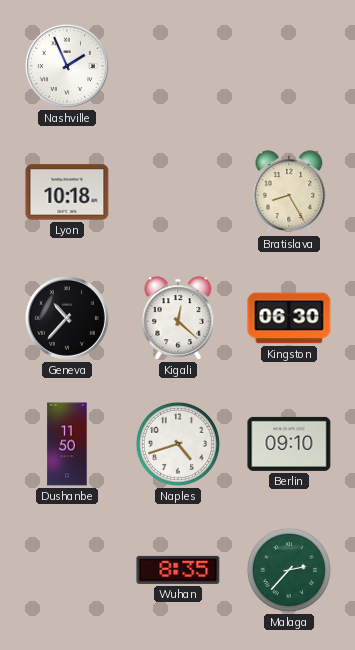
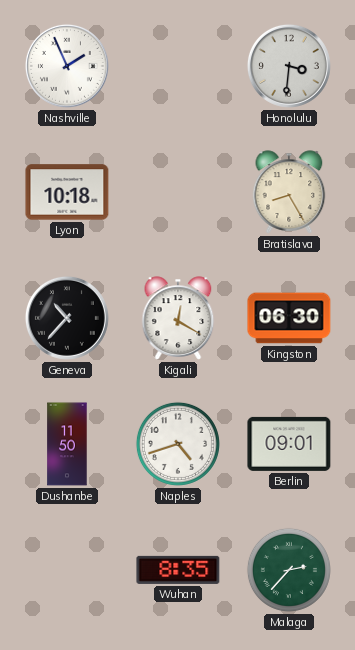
Honolulu: none -> 3:31
Kigali: 12:22 -> 12:20
Berlin: 09:10 -> 09:01
